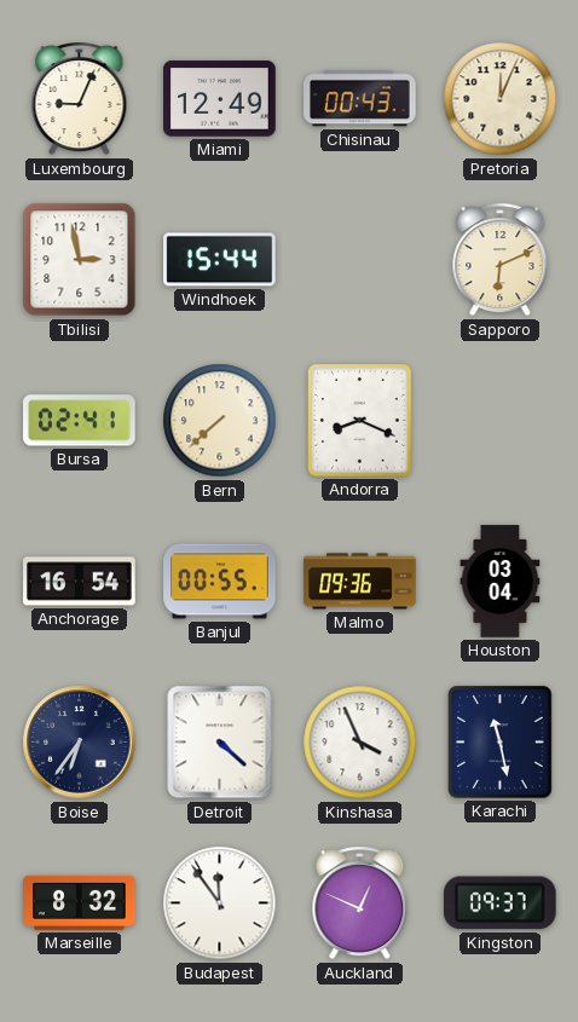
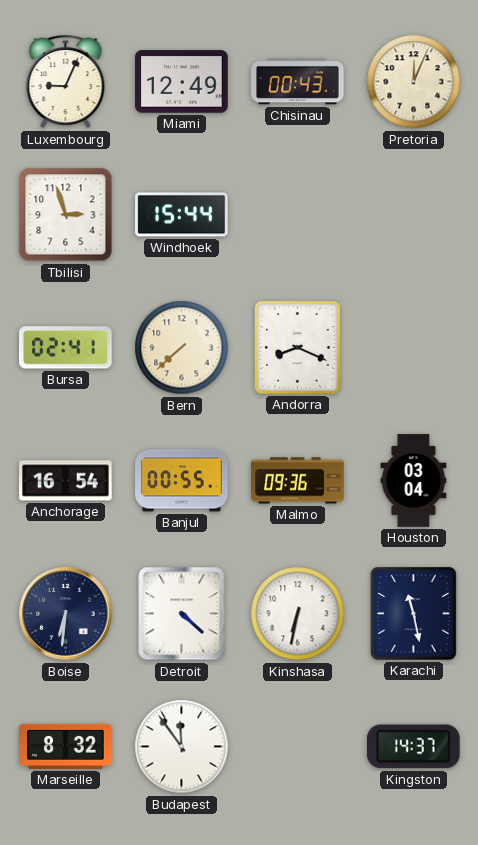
Tbilisi: 2:58 -> 2:57
Sapporo: 6:11 -> none
Boise: 6:36 -> 6:31
Kinshasa: 3:56 -> 6:32
Auckland: 12:49 -> none
Kingston: 09:37 -> 14:37
